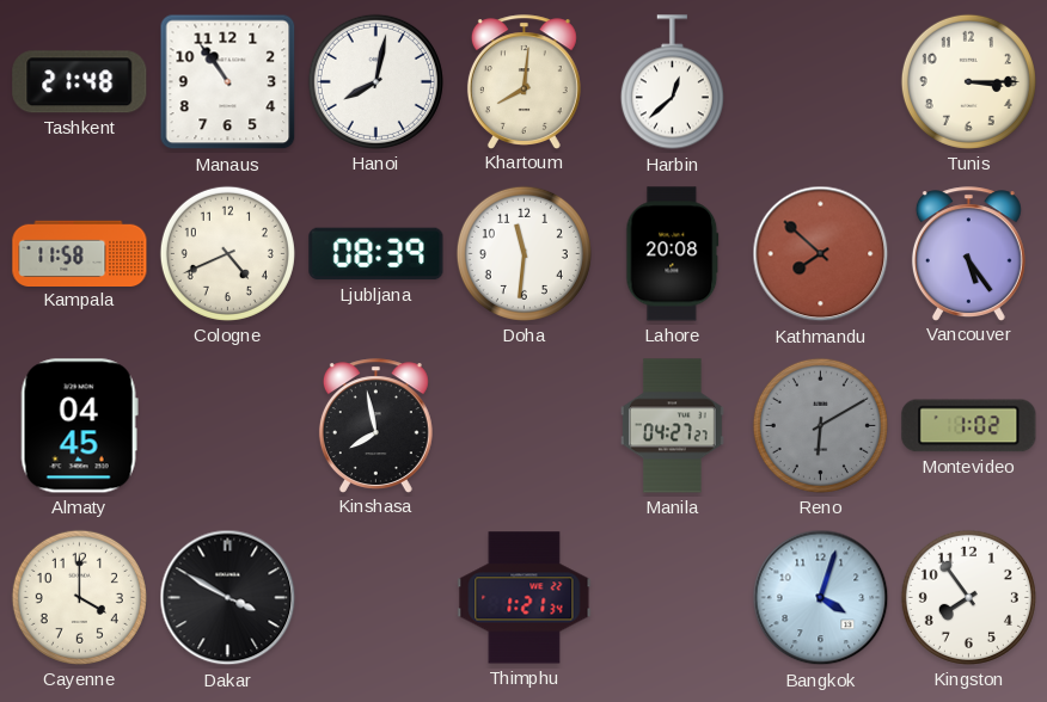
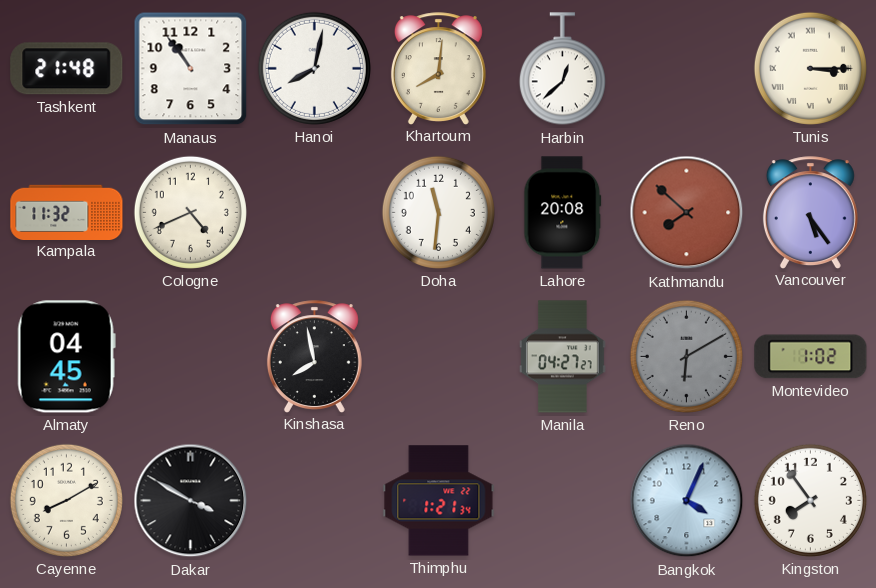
Tunis numerals: Arabic -> Roman
Kampala: 11:58 -> 11:32
Ljubljana: 08:39 -> none
Cayenne: 4:00 -> 8:10
Bangkok: 4:03 -> 4:04
